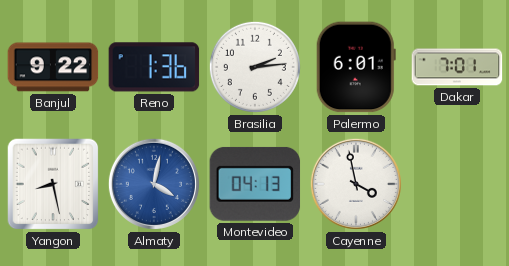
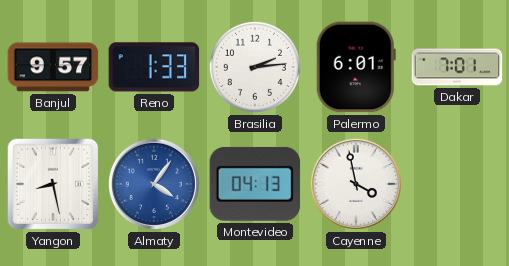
Banjul: 9:22 -> 9:57
Reno: 1:36 -> 1:33
Almaty: 4:02 -> 4:06
